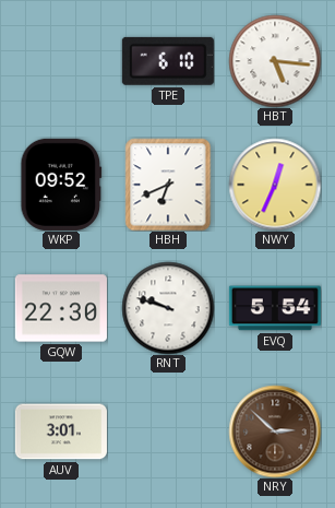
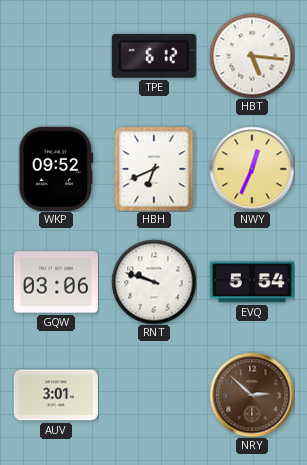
TPE: 6:10 -> 6:12
GQW: 22:30 -> 03:06
